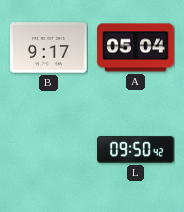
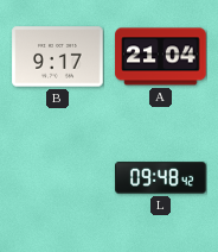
A: 05:04 -> 21:04
L: 09:50 -> 09:48
